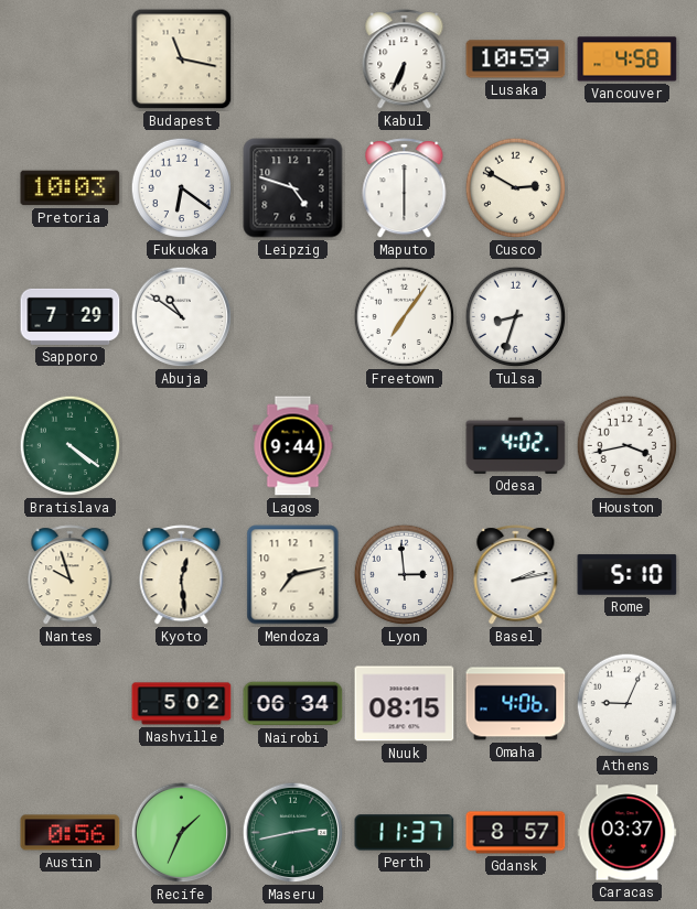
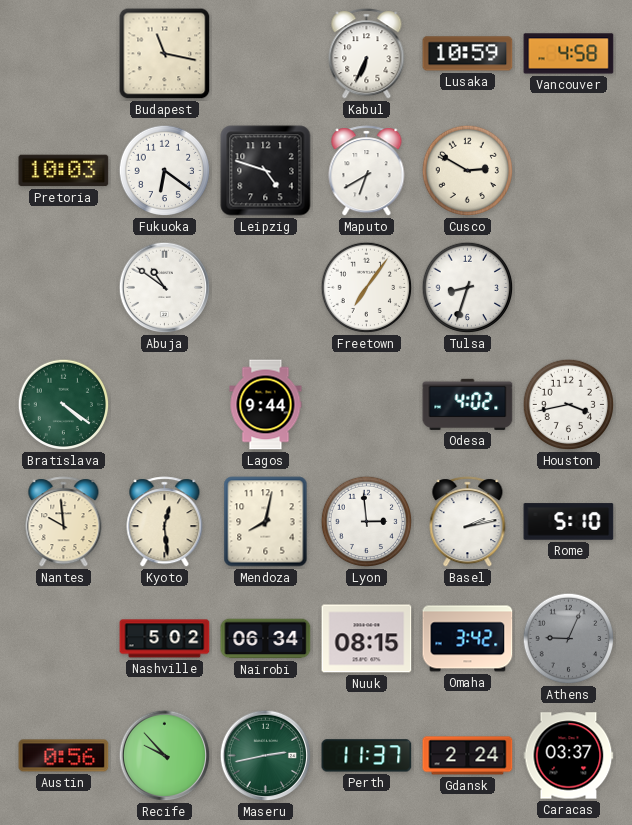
Maputo: 6:00 -> 6:40
Sapporo: 7:29 -> none
Nantes: 9:57 -> 9:59
Mendoza: 7:13 -> 8:02
Omaha: 4:06 -> 3:42
Athens dial: white -> grey
Recife: 1:34 -> 9:53
Gdansk: 8:57 -> 2:24
